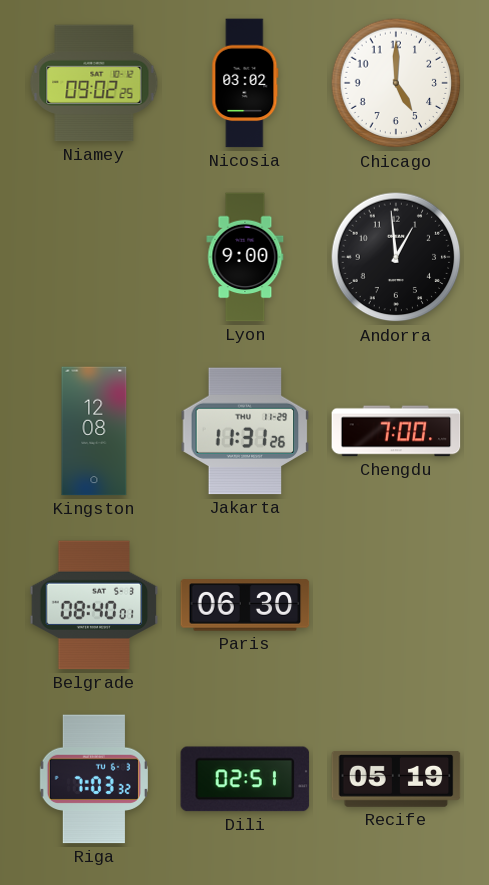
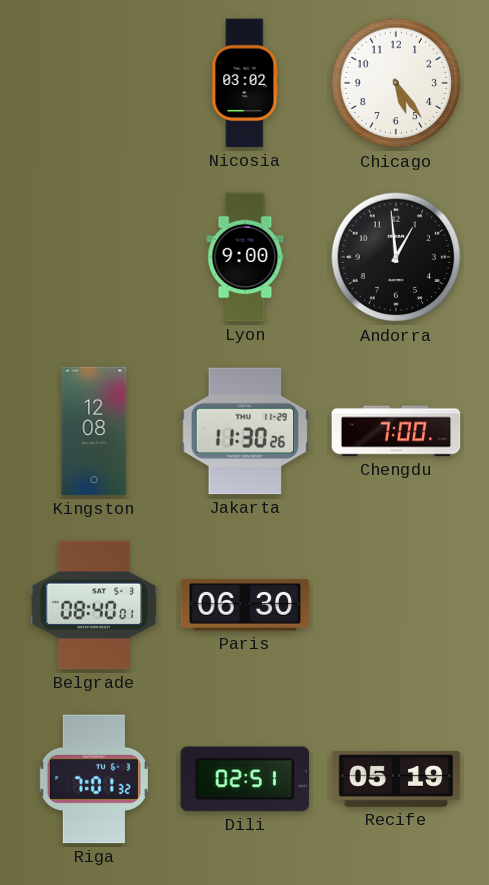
Niamey: 09:02 -> none
Chicago: 5:00 -> 5:24
Jakarta: 11:31 -> 11:30
Riga: 7:03 -> 7:01
